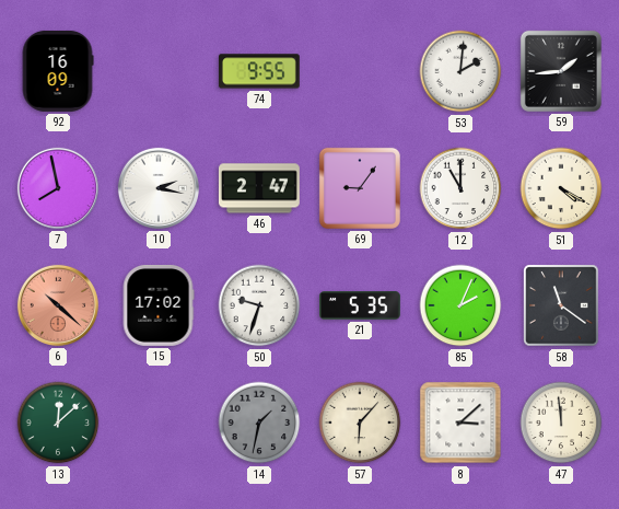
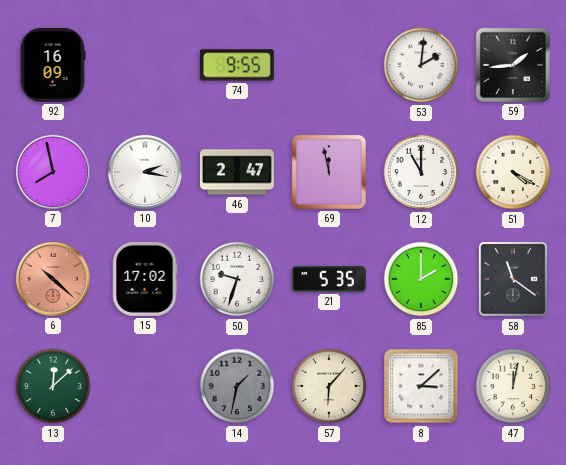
69: 9:06 -> 11:58
85: 2:04 -> 2:00
47: 11:59 -> 12:02
